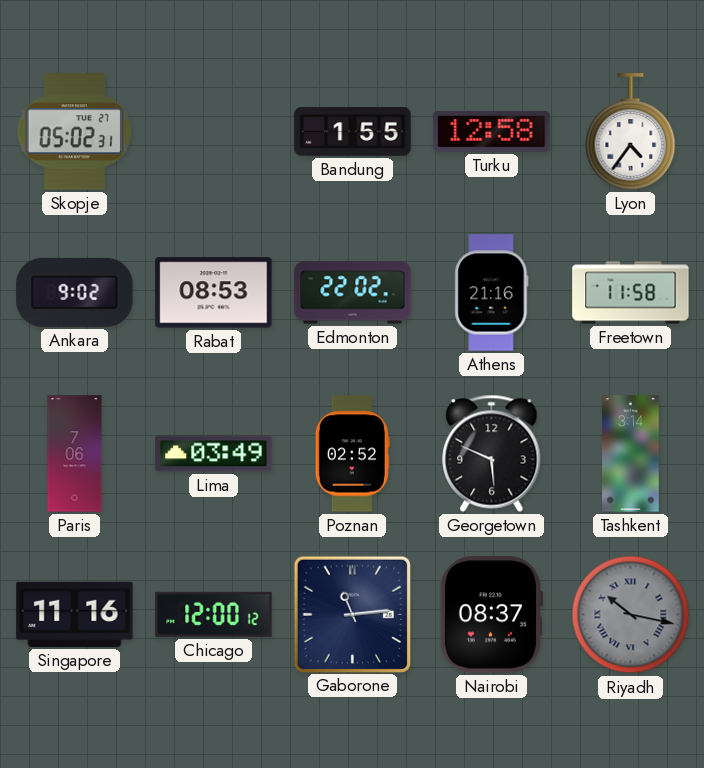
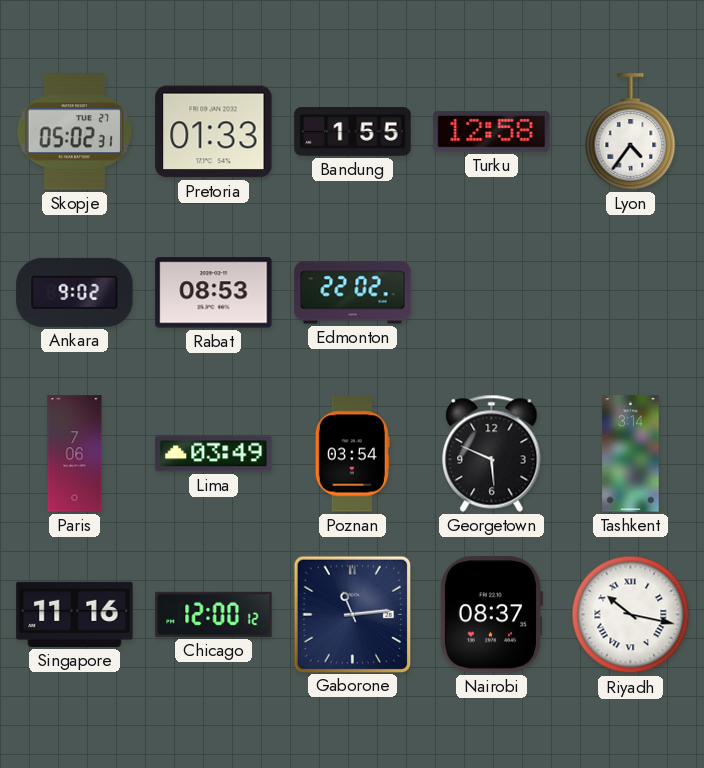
Pretoria: none -> 01:33
Athens: 21:16 -> none
Freetown: 11:58 -> none
Poznan: 02:52 -> 03:54
Riyadh dial: grey -> white
